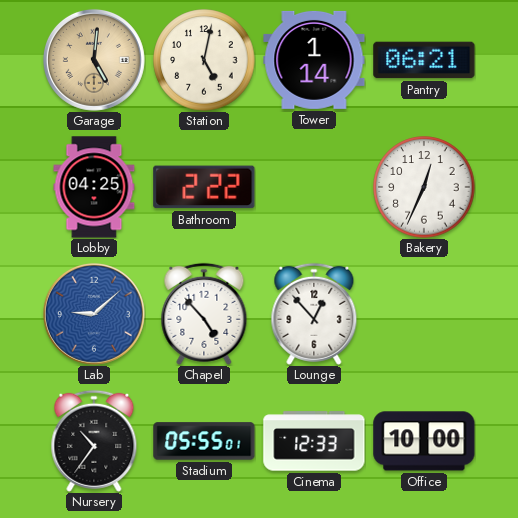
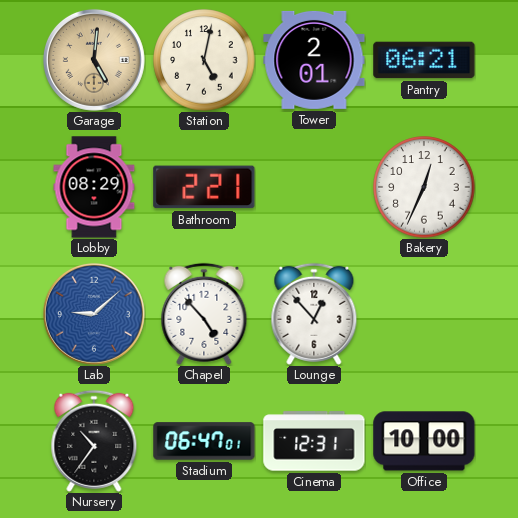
Tower: 1:14 -> 2:01
Lobby: 04:25 -> 08:29
Bathroom: 2:22 -> 2:21
Stadium: 05:55 -> 06:47
Cinema: 12:33 -> 12:31
